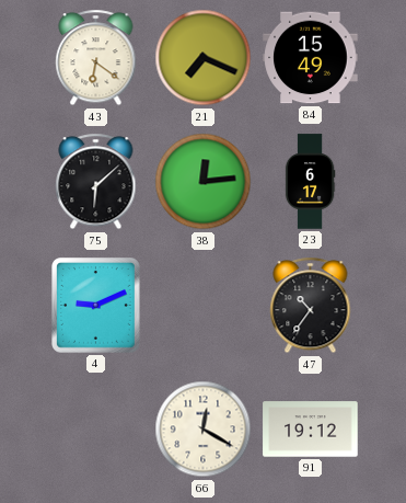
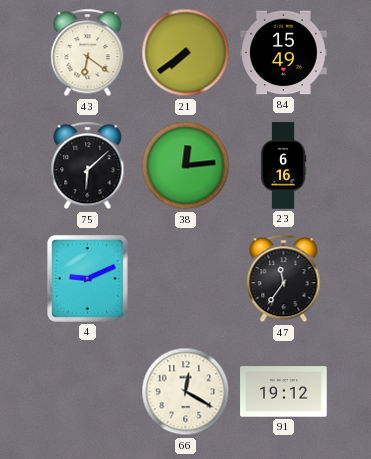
21: 7:19 -> 7:39
23: 6:17 -> 6:16
47: 10:36 -> 11:36
